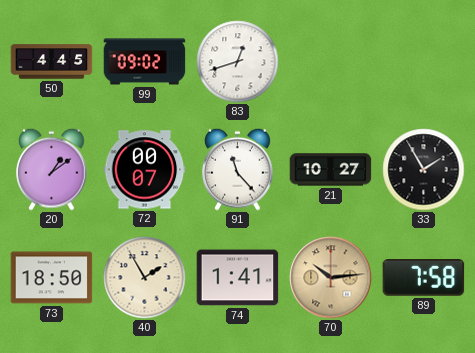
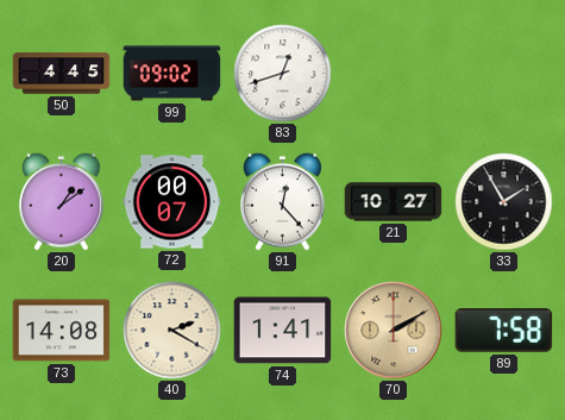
91: 11:23 -> 12:23
73: 18:50 -> 14:08
40: 1:55 -> 2:20
70: 10:14 -> 2:10
